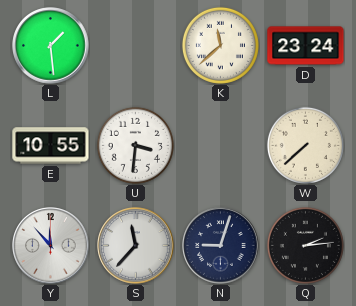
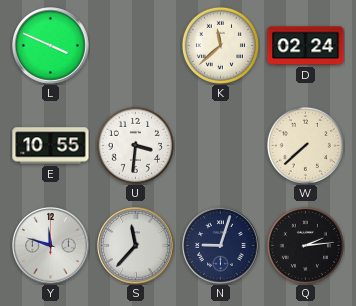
L: 1:29 -> 3:49
D: 23:24 -> 02:24
Y: 11:53 -> 11:48
